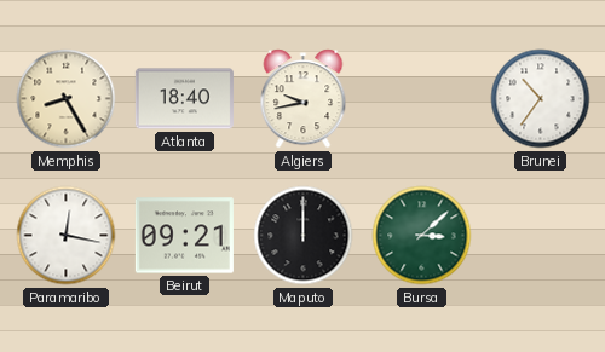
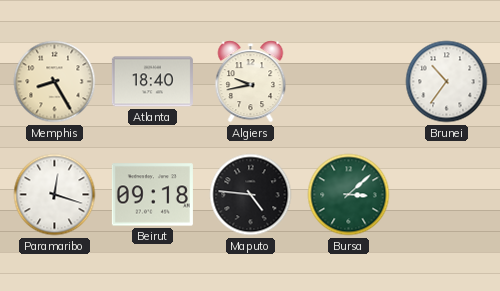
Paramaribo: 12:17 -> 12:18
Beirut: 09:21 -> 09:18
Maputo: 12:00 -> 4:46
